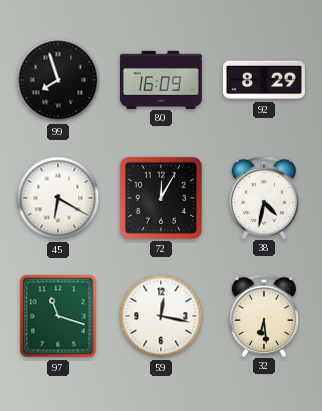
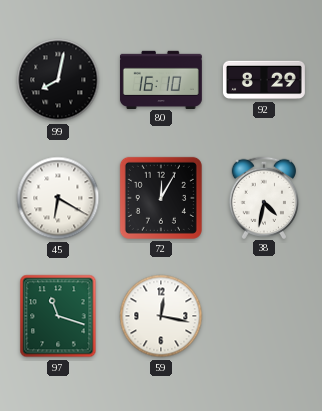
99: 7:57 -> 8:02
80: 16:09 -> 16:10
32: 6:29 -> none
